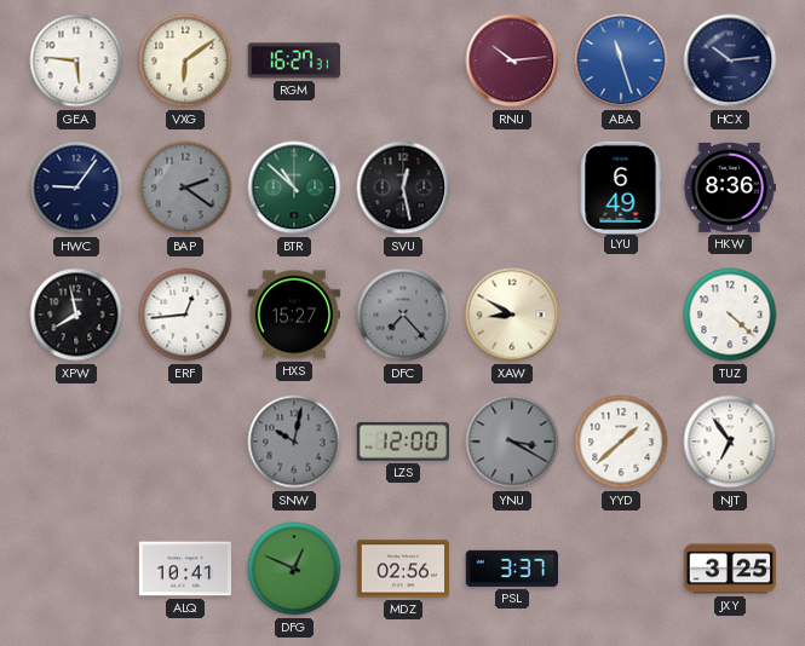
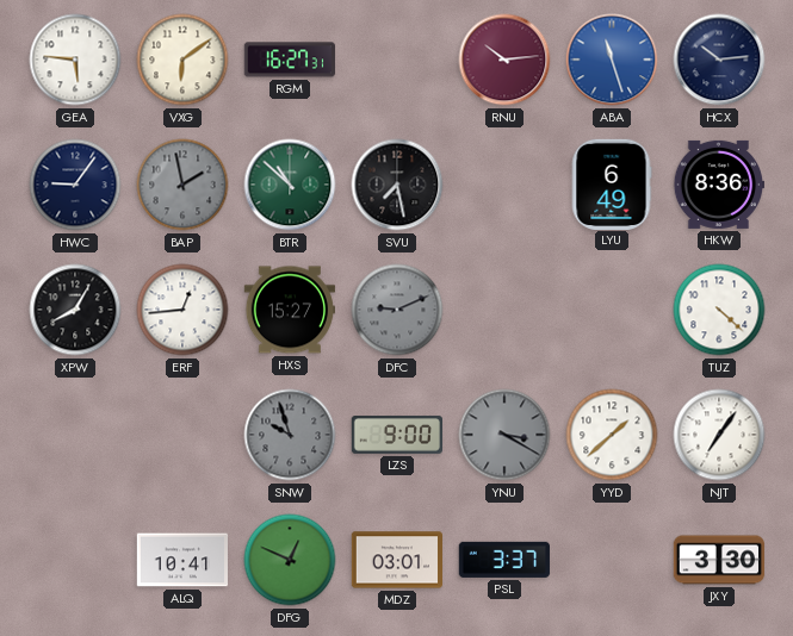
BAP: 2:21 -> 1:58
SVU: 12:28 -> 7:28
XPW: 7:58 -> 8:05
DFC: 7:23 -> 9:11
XAW: 8:50 -> none
SNW: 10:02 -> 9:57
LZS: 12:00 -> 9:00
NJT: 6:54 -> 7:06
MDZ: 02:56 -> 03:01
JXY: 3:25 -> 3:30
